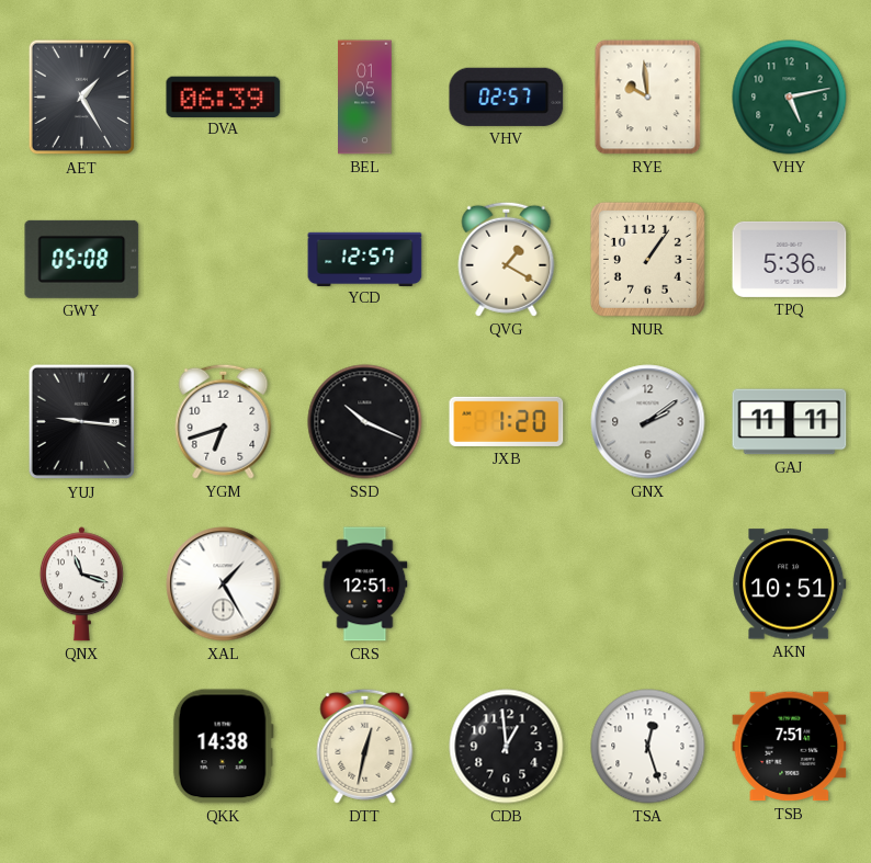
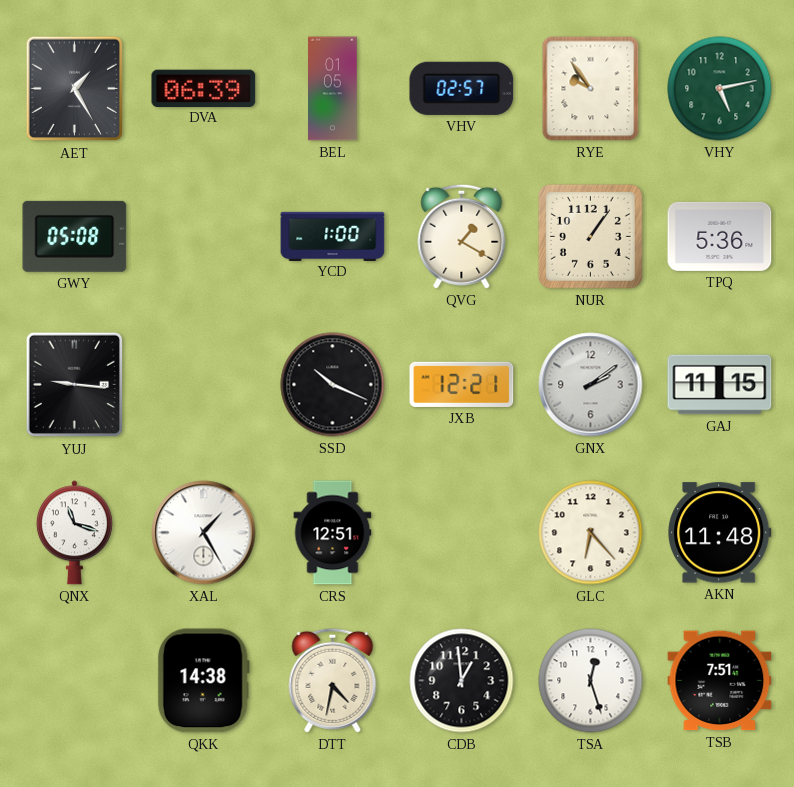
RYE: 9:59 -> 9:54
YCD: 12:57 -> 1:00
YGM: 6:42 -> none
JXB: 1:20 -> 12:21
GAJ: 11:11 -> 11:15
GLC: none -> 6:23
AKN: 10:51 -> 11:48
DTT: 12:32 -> 4:32
